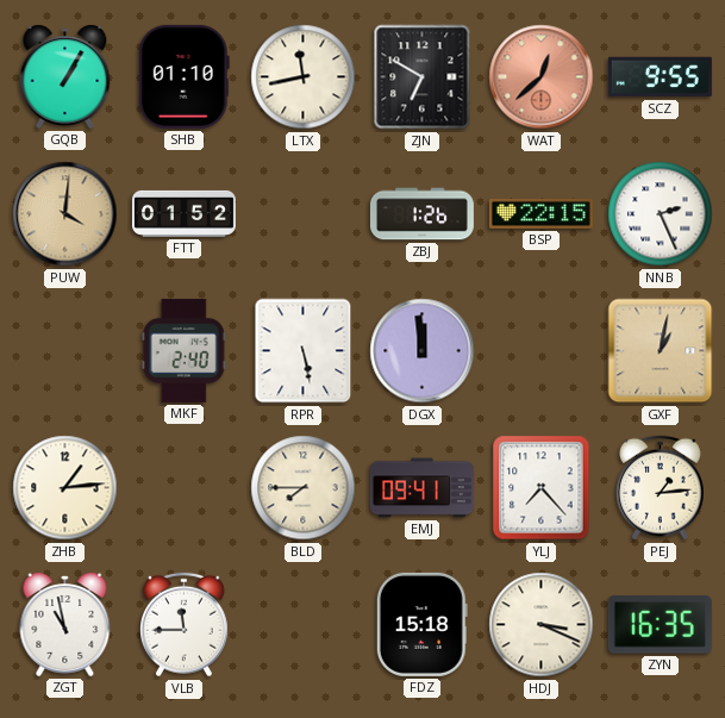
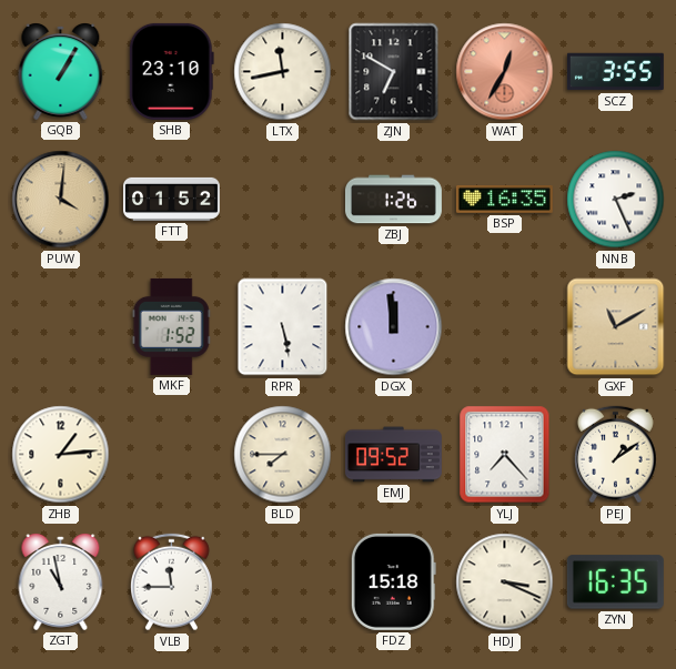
SHB: 01:10 -> 23:10
WAT: 12:38 -> 12:35
SCZ: 9:55 -> 3:55
BSP: 22:15 -> 16:35
MKF: 2:40 -> 1:52
GXF: 1:02 -> 11:10
EMJ: 09:41 -> 09:52
PEJ: 1:14 -> 1:09
